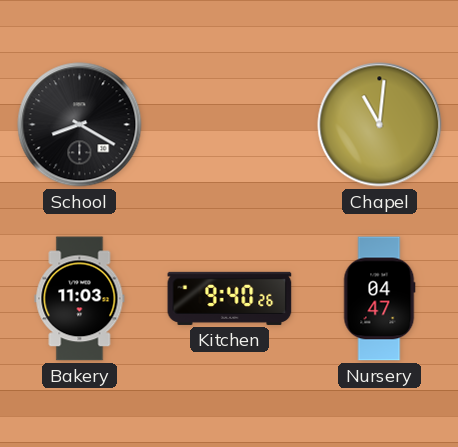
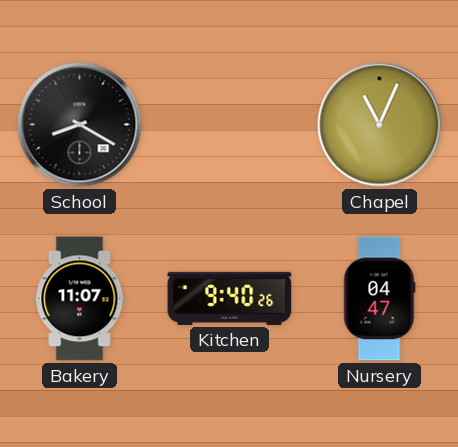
Chapel: 11:01 -> 11:04
Bakery: 11:03 -> 11:07
